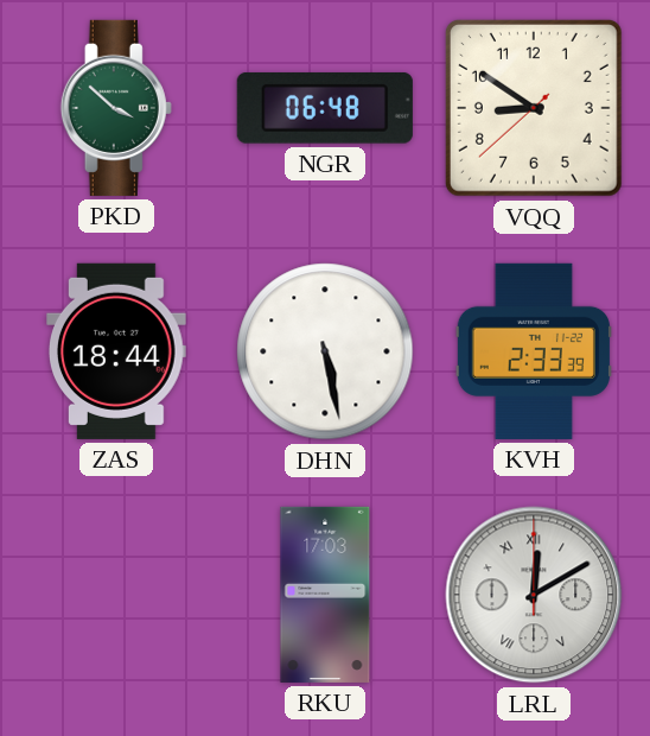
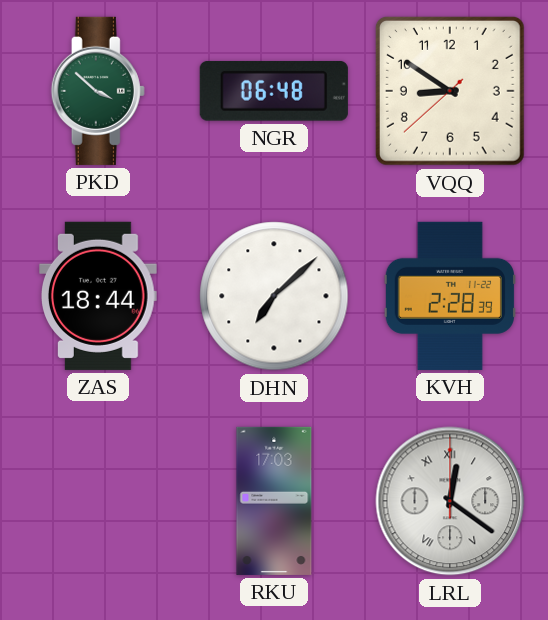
DHN: 5:28 -> 7:08
KVH: 2:33 -> 2:28
LRL: 12:10 -> 12:21
